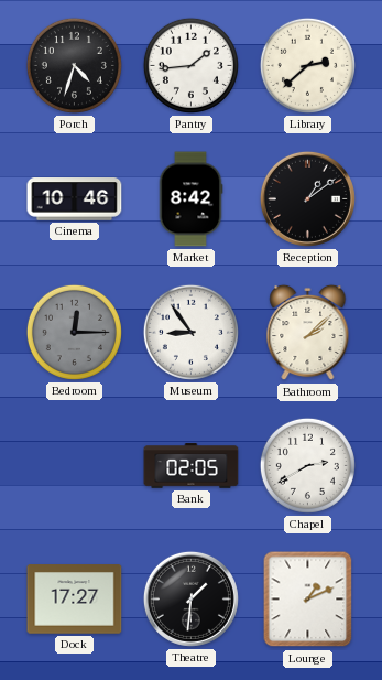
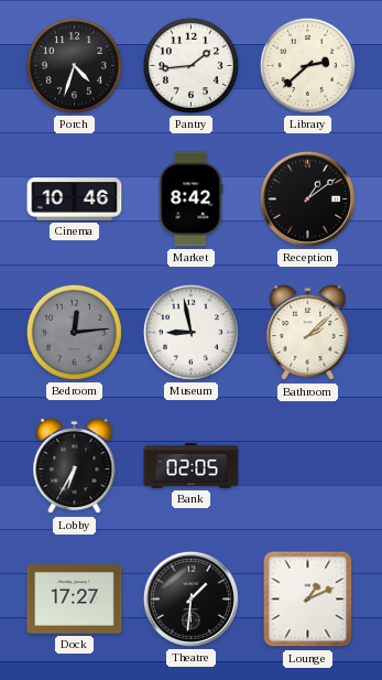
Bedroom: 12:15 -> 12:14
Museum: 8:54 -> 8:58
Lobby: none -> 6:35
Chapel: 2:40 -> none
